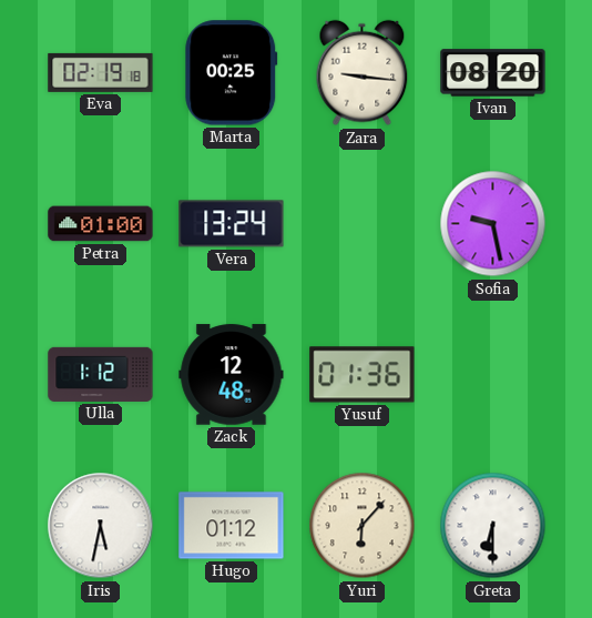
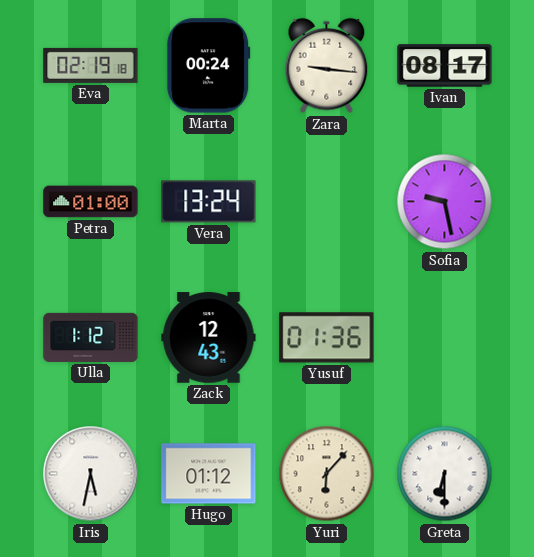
Marta: 00:25 -> 00:24
Ivan: 08:20 -> 08:17
Zack: 12:48 -> 12:43
